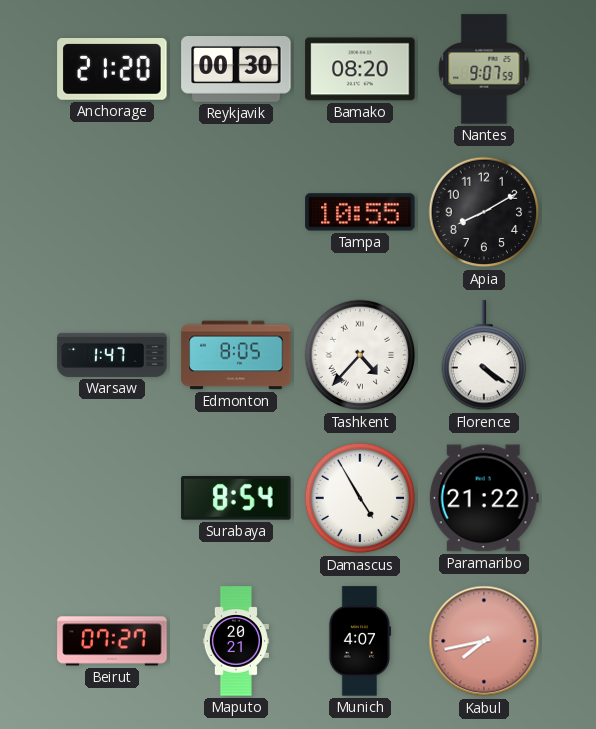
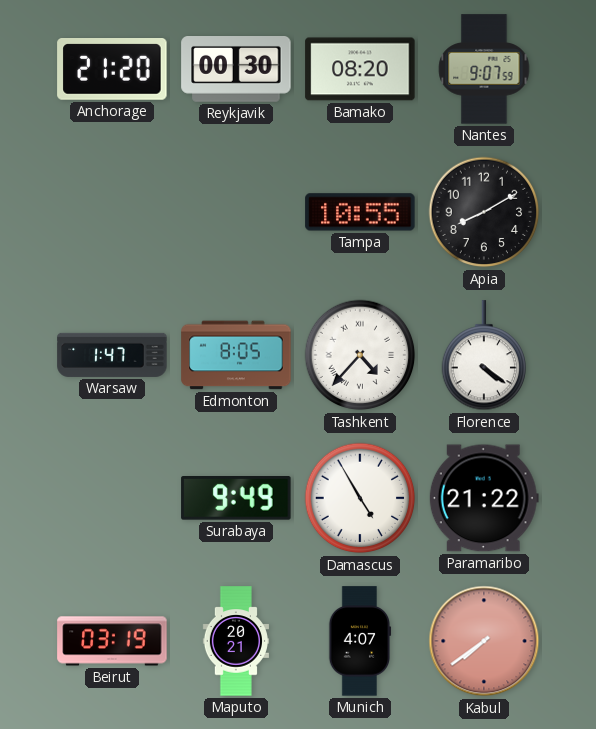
Surabaya: 8:54 -> 9:49
Beirut: 07:27 -> 03:19
Kabul: 7:43 -> 7:39
